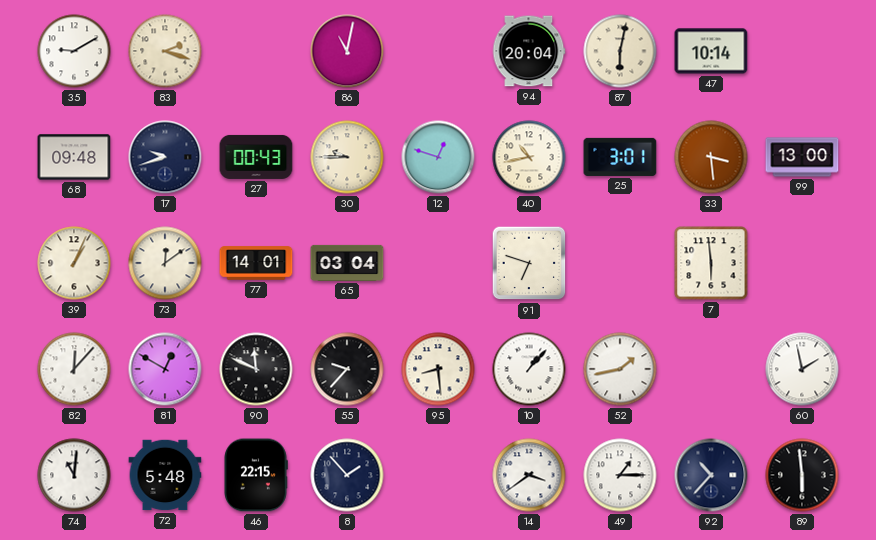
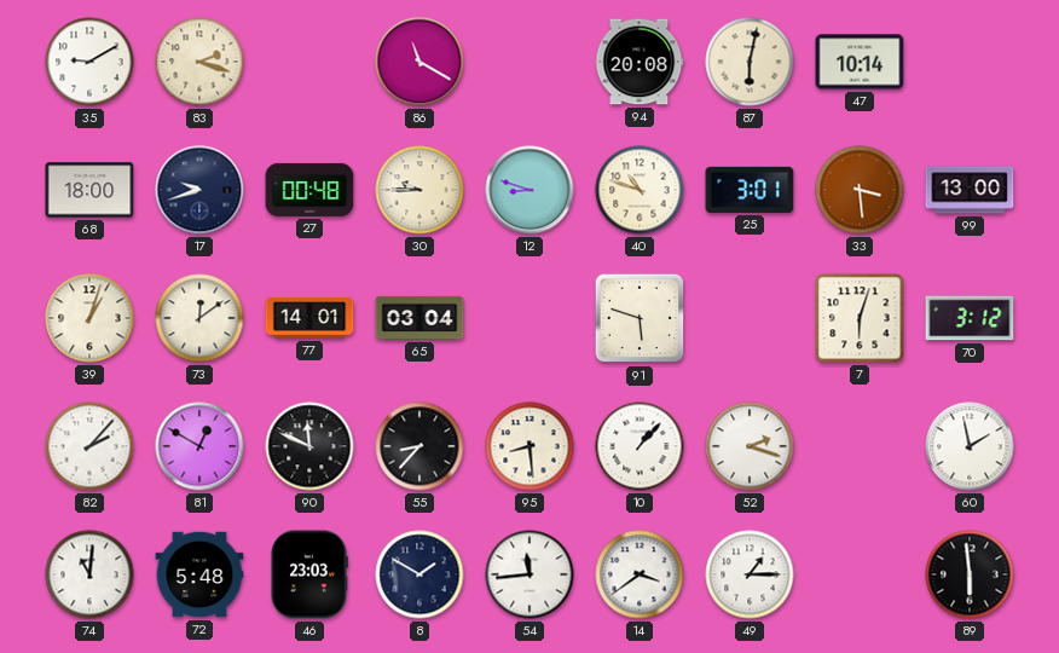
86: 11:02 -> 11:20
94: 20:04 -> 20:08
68: 09:48 -> 18:00
27: 00:43 -> 00:48
12: 12:48 -> 8:48
40: 10:43 -> 10:48
39: 1:04 -> 1:03
91: 6:48 -> 5:48
7: 5:59 -> 6:03
70: none -> 3:12
82: 12:07 -> 2:07
55: 9:37 -> 8:37
52: 1:43 -> 2:18
46: 22:15 -> 23:03
8: 1:53 -> 1:50
54: none -> 11:44
92: 10:37 -> none
